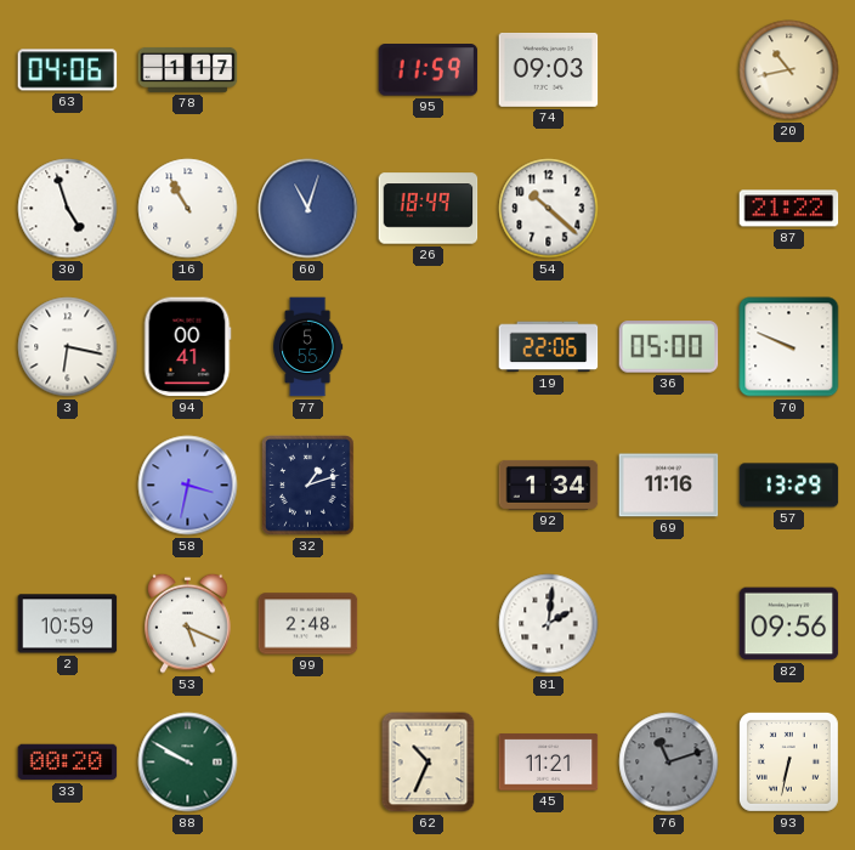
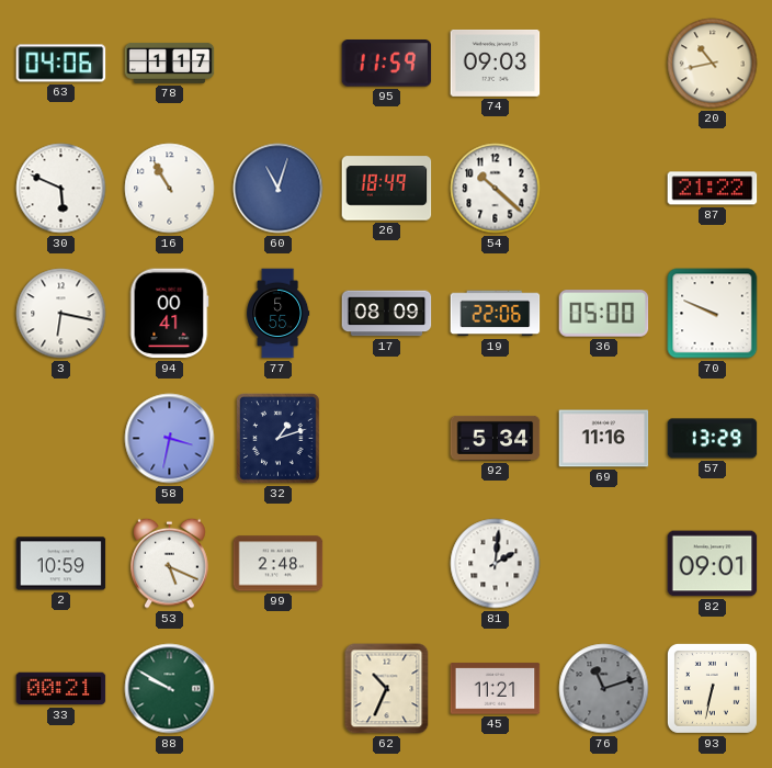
30: 4:57 -> 5:49
17: none -> 08:09
92: 1:34 -> 5:34
82: 09:56 -> 09:01
33: 00:20 -> 00:21
